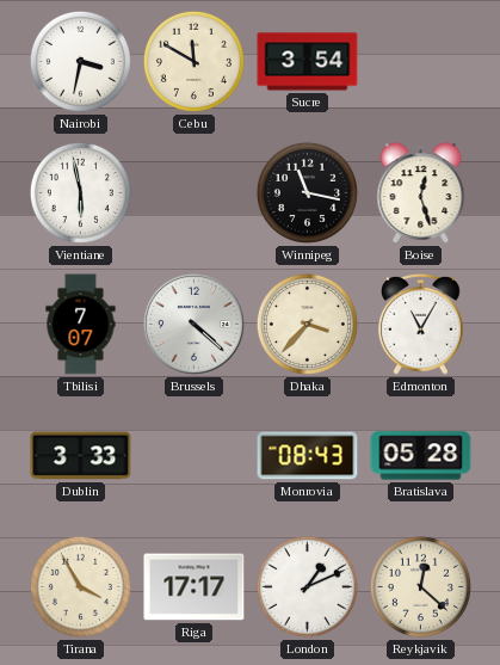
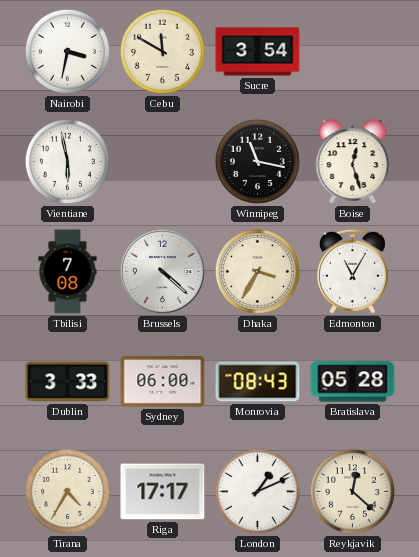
Tbilisi: 7:07 -> 7:08
Dhaka: 3:37 -> 3:35
Sydney: none -> 06:00
Tirana: 3:55 -> 4:35
